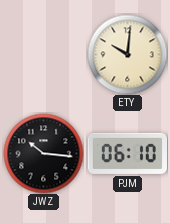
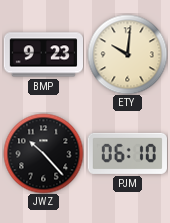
BMP: none -> 9:23
JWZ: 10:16 -> 10:23
